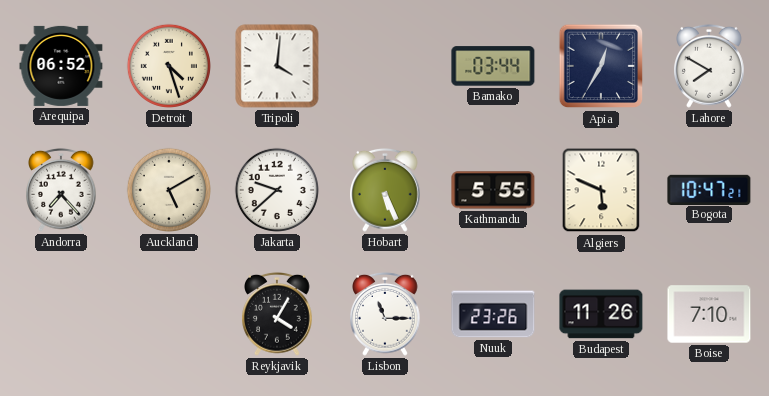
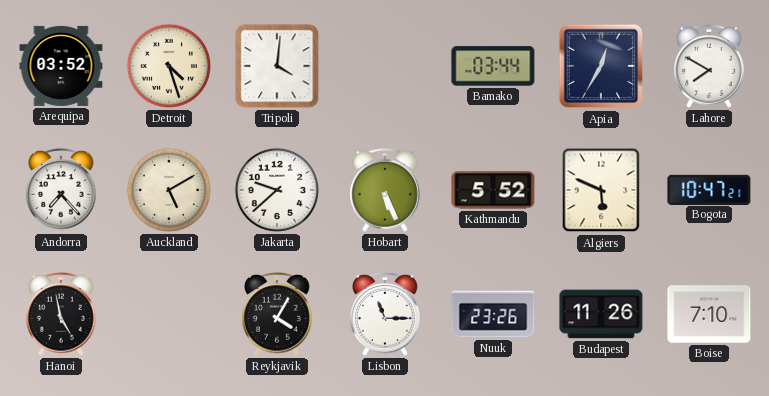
Arequipa: 06:52 -> 03:52
Kathmandu: 5:55 -> 5:52
Hanoi: none -> 4:58
